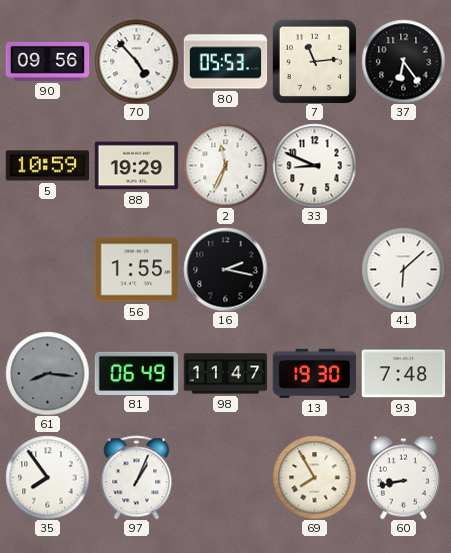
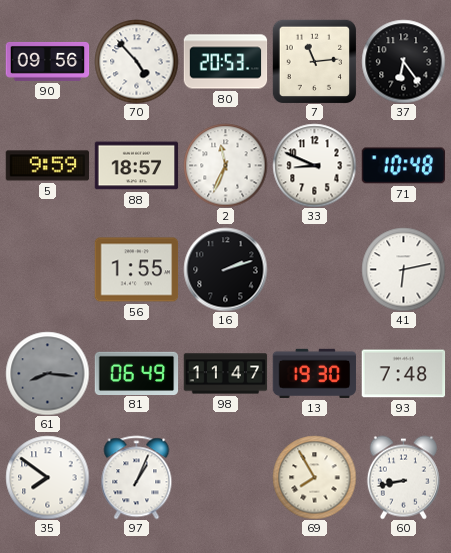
80: 05:53 -> 20:53
5: 10:59 -> 9:59
88: 19:29 -> 18:57
71: none -> 10:48
16: 2:17 -> 2:12
41: 6:08 -> 6:13
35: 7:54 -> 7:51
